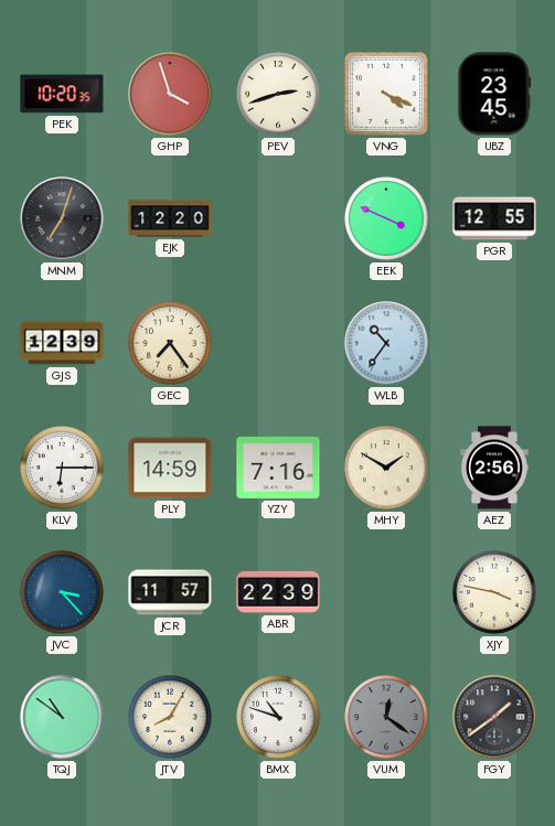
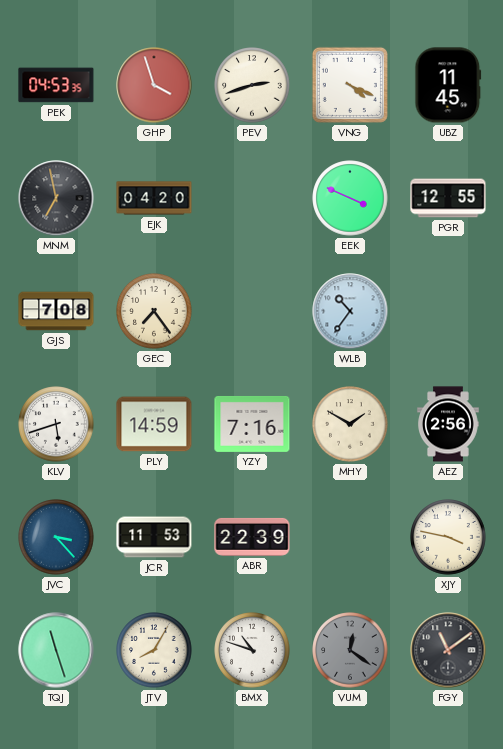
PEK: 10:20 -> 04:53
UBZ: 23:45 -> 11:45
MNM: 7:03 -> 6:58
EJK: 12:20 -> 04:20
GJS: 12:39 -> 7:08
KLV: 6:15 -> 5:42
JCR: 11:57 -> 11:53
TQJ: 10:51 -> 11:27
FGY: 1:39 -> 11:09
